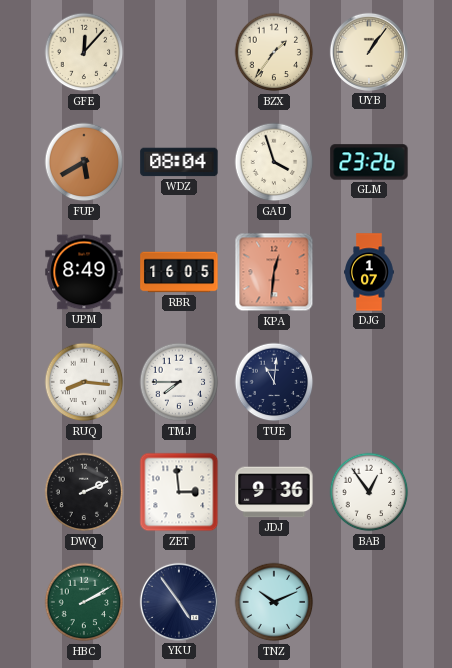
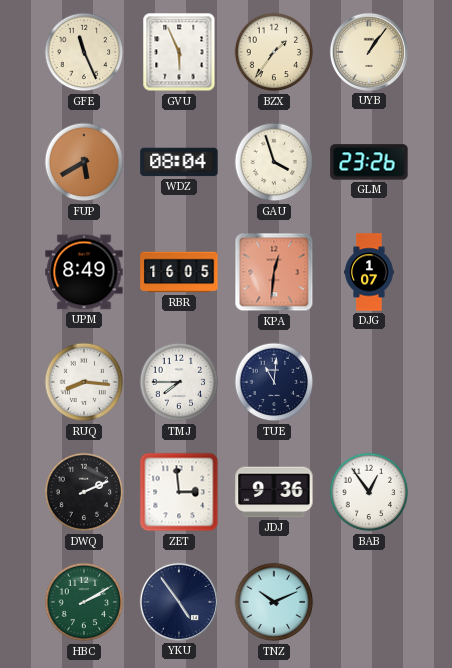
GFE: 12:07 -> 11:26
GVU: none -> 5:56
